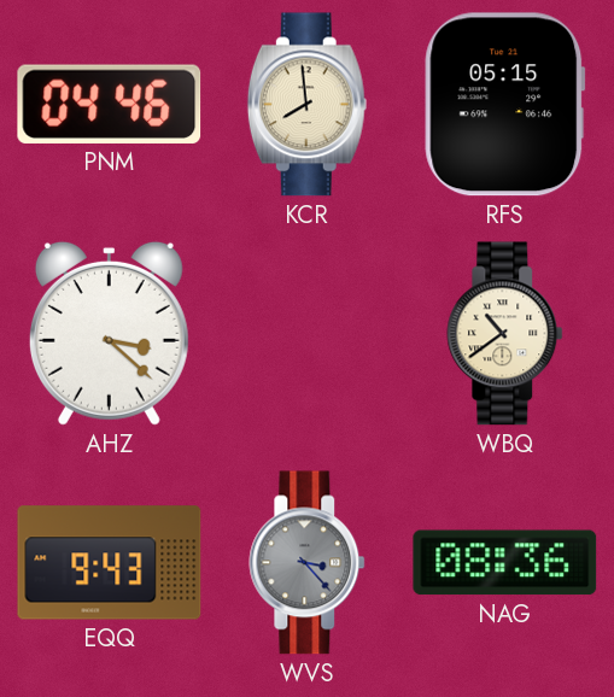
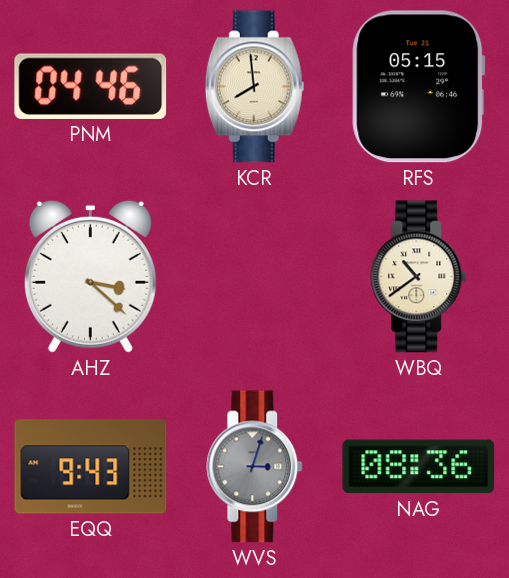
WVS: 3:23 -> 3:03
